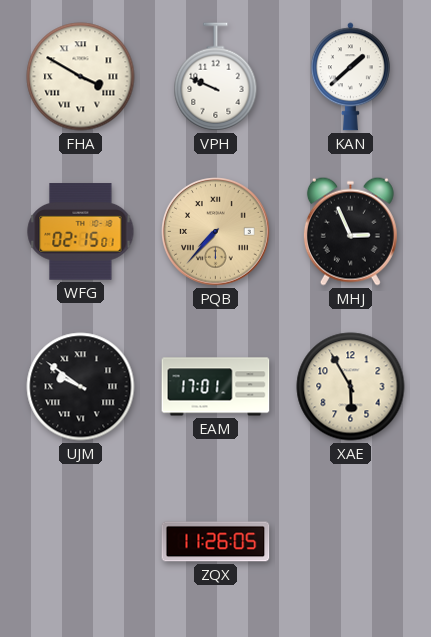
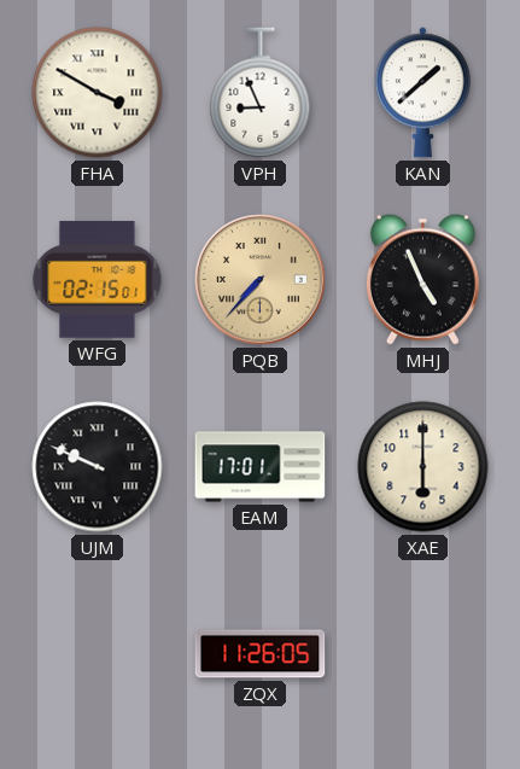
VPH: 9:49 -> 8:56
MHJ: 2:56 -> 4:56
UJM: 9:51 -> 9:49
XAE: 5:55 -> 6:00
